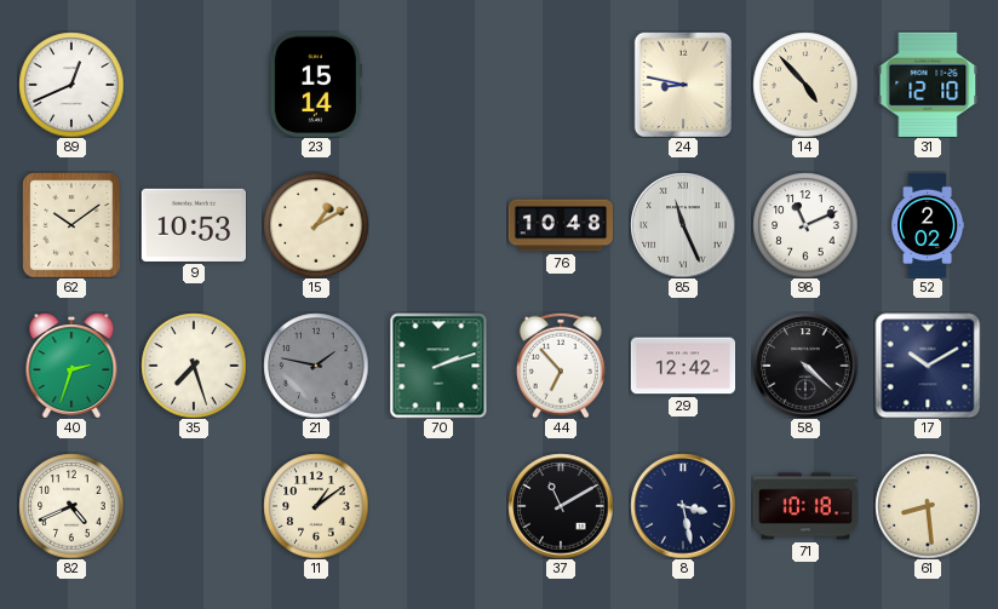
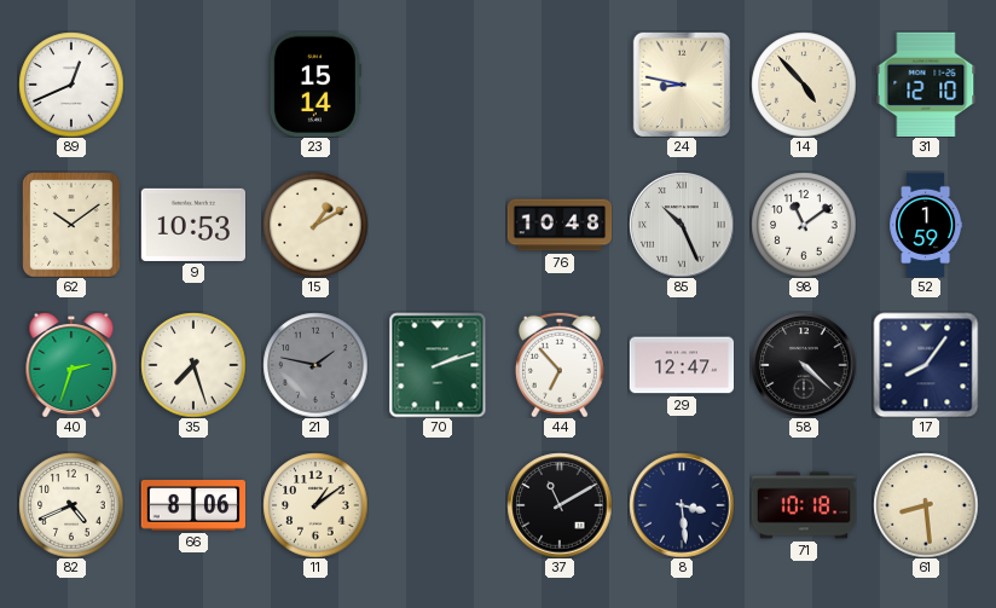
85: 11:26 -> 10:26
98: 11:11 -> 11:09
52: 2:02 -> 1:59
29: 12:42 -> 12:47
17: 10:10 -> 8:06
66: none -> 8:06
8: 3:28 -> 3:29
